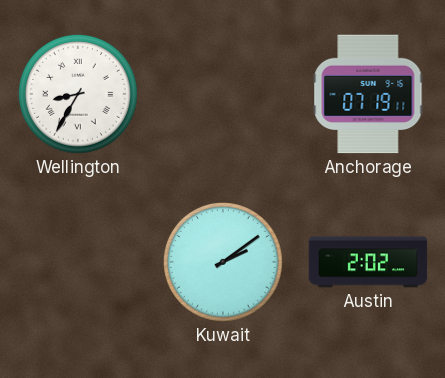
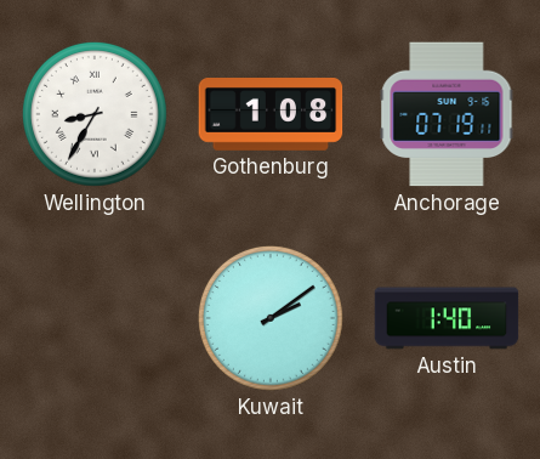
Gothenburg: none -> 1:08
Austin: 2:02 -> 1:40
